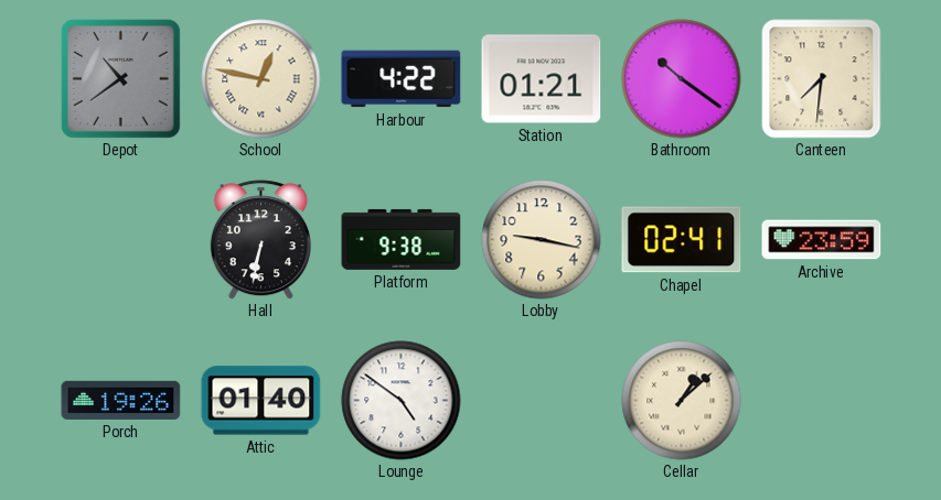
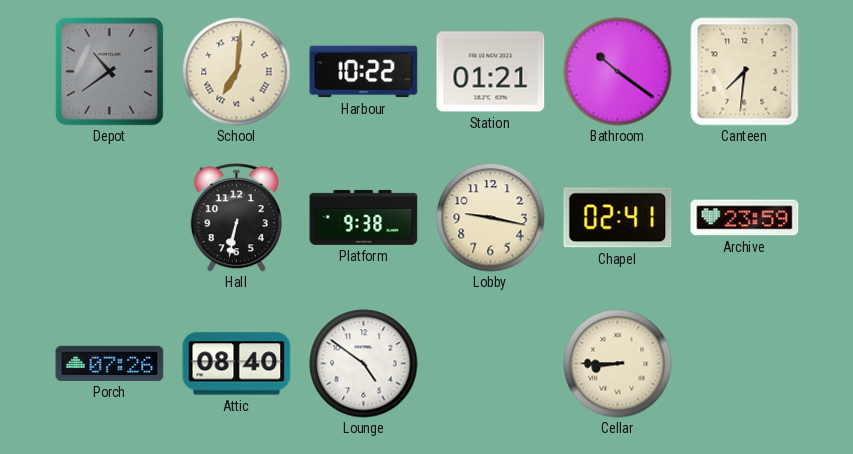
School: 12:47 -> 7:01
Harbour: 4:22 -> 10:22
Porch: 19:26 -> 07:26
Attic: 01:40 -> 08:40
Cellar: 1:08 -> 8:45
